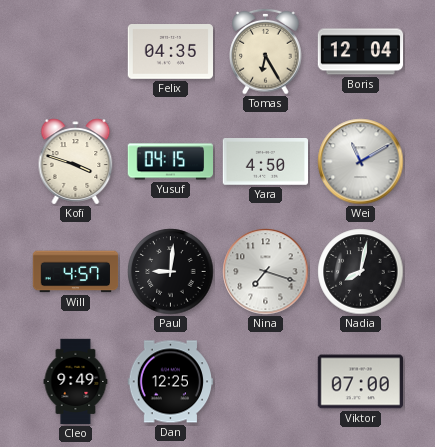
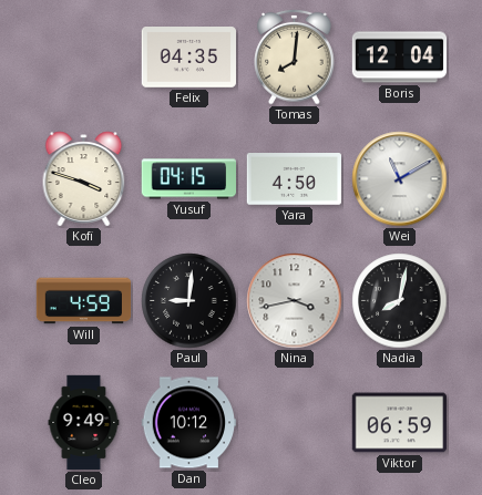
Tomas: 6:25 -> 8:01
Will: 4:57 -> 4:59
Nina: 7:18 -> 3:43
Dan: 12:25 -> 10:12
Viktor: 07:00 -> 06:59
